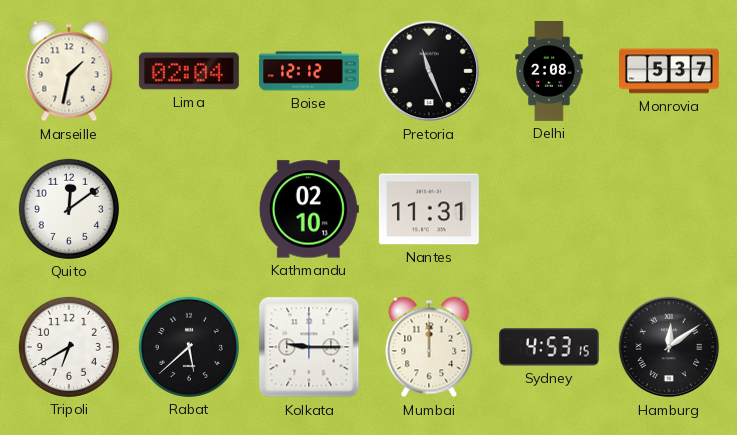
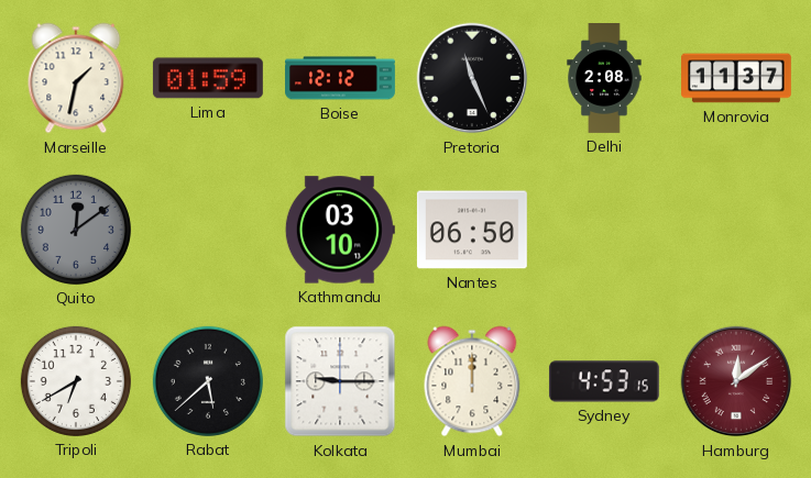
Lima: 02:04 -> 01:59
Monrovia: 5:37 -> 11:37
Quito dial: white -> grey
Kathmandu: 02:10 -> 03:10
Nantes: 11:31 -> 06:50
Hamburg dial: black -> burgundy
